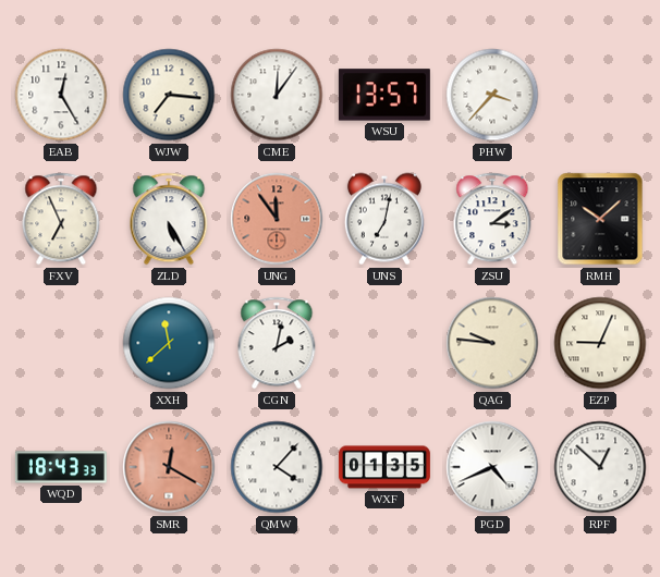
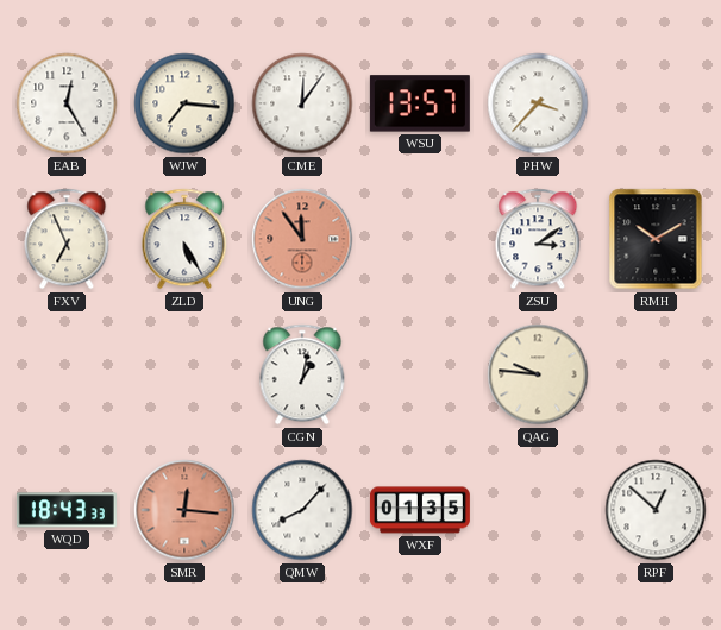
UNS: 7:02 -> none
RMH: 10:08 -> 10:10
XXH: 11:38 -> none
CGN: 2:02 -> 1:02
EZP: 9:04 -> none
SMR: 12:20 -> 12:16
QMW: 4:07 -> 8:07
PGD: 4:41 -> none
